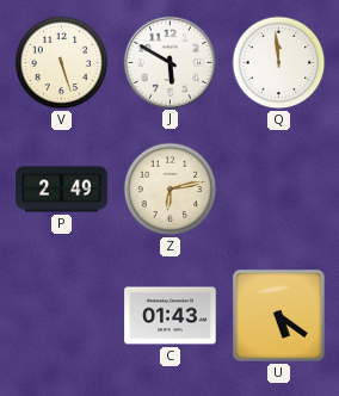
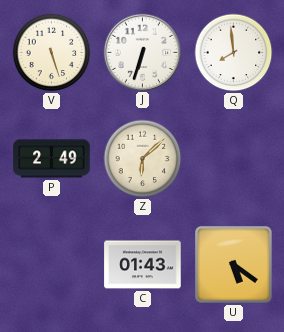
J: 5:50 -> 6:33
Q: 11:59 -> 7:59
Z: 6:13 -> 6:08
